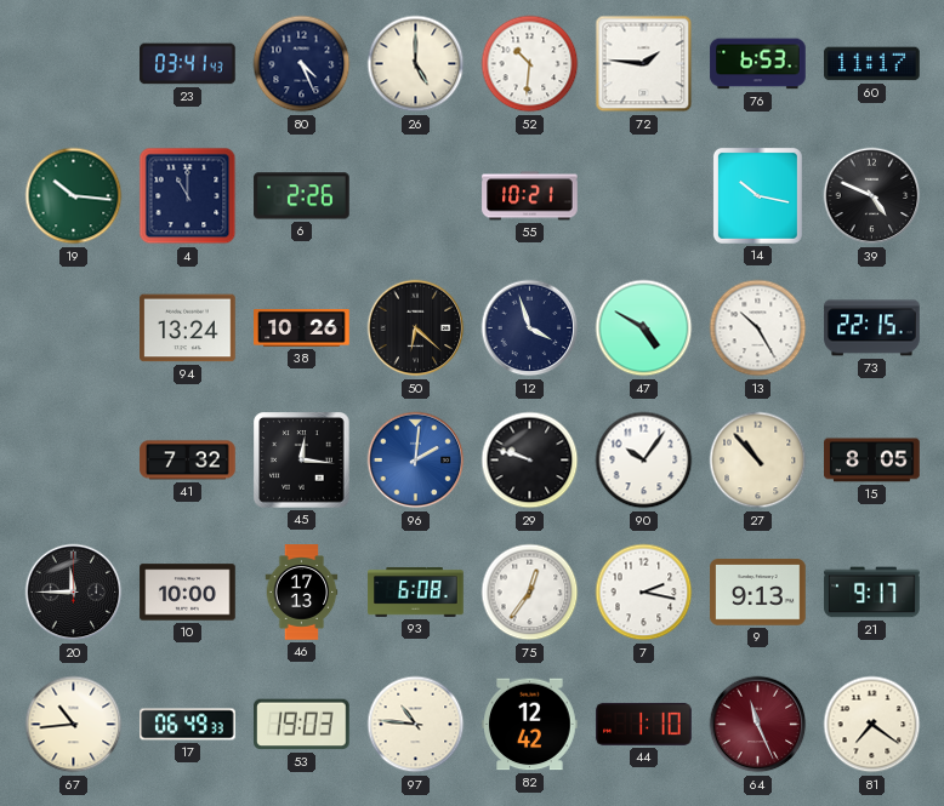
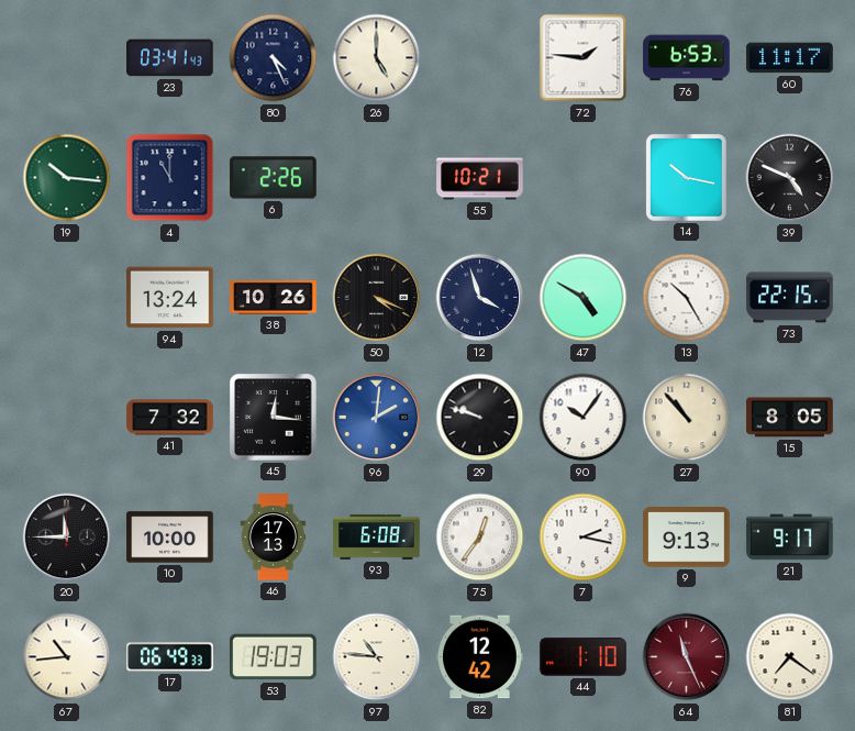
52: 10:31 -> none
50: 6:22 -> 4:19
